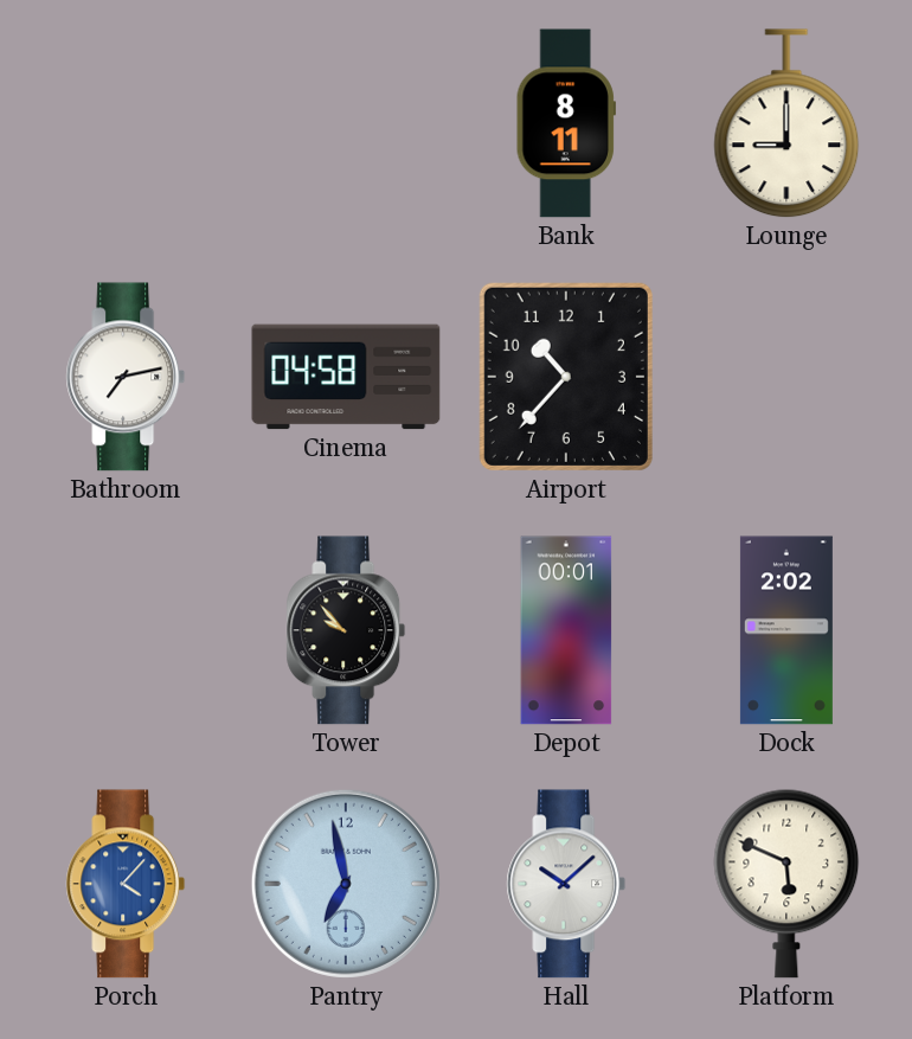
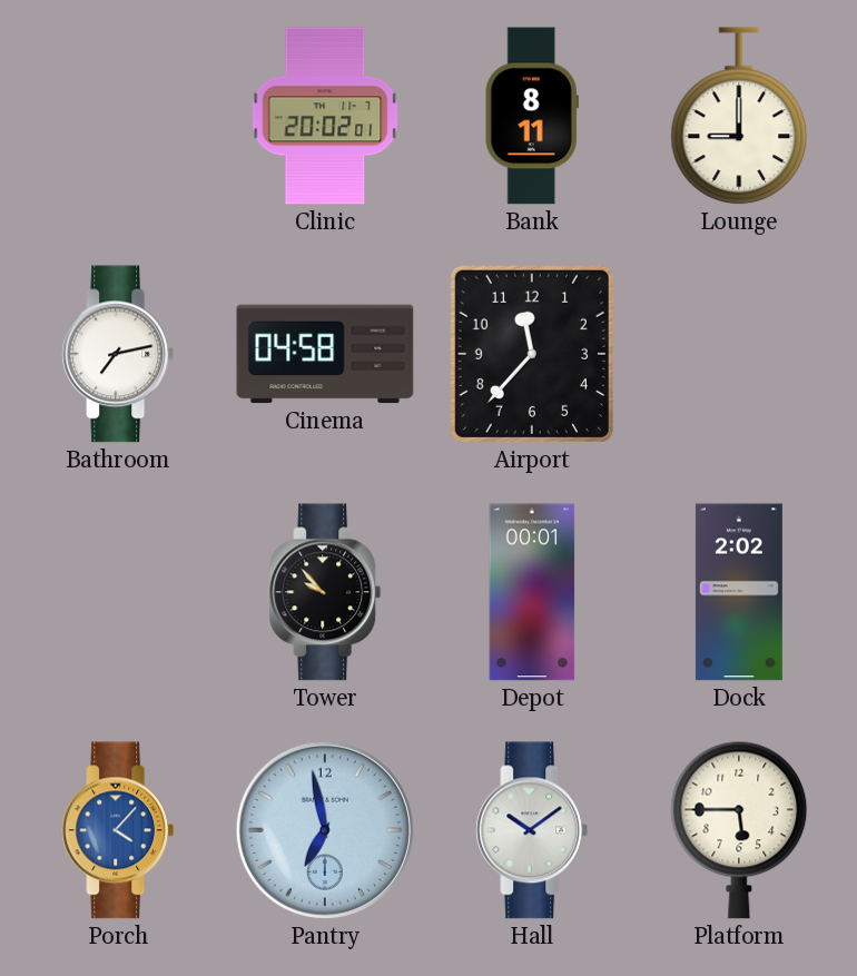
Clinic: none -> 20:02
Airport: 10:37 -> 11:37
Hall: 10:08 -> 10:09
Platform: 5:49 -> 5:45
